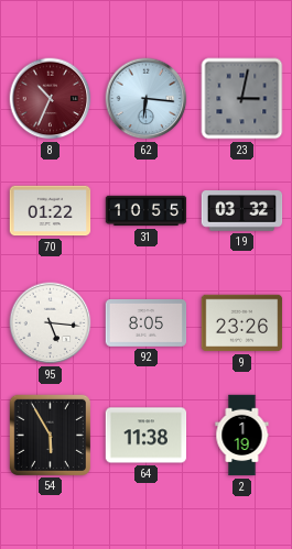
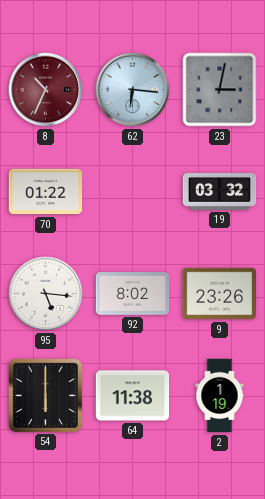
31: 10:55 -> none
92: 8:05 -> 8:02
54: 5:55 -> 6:00
